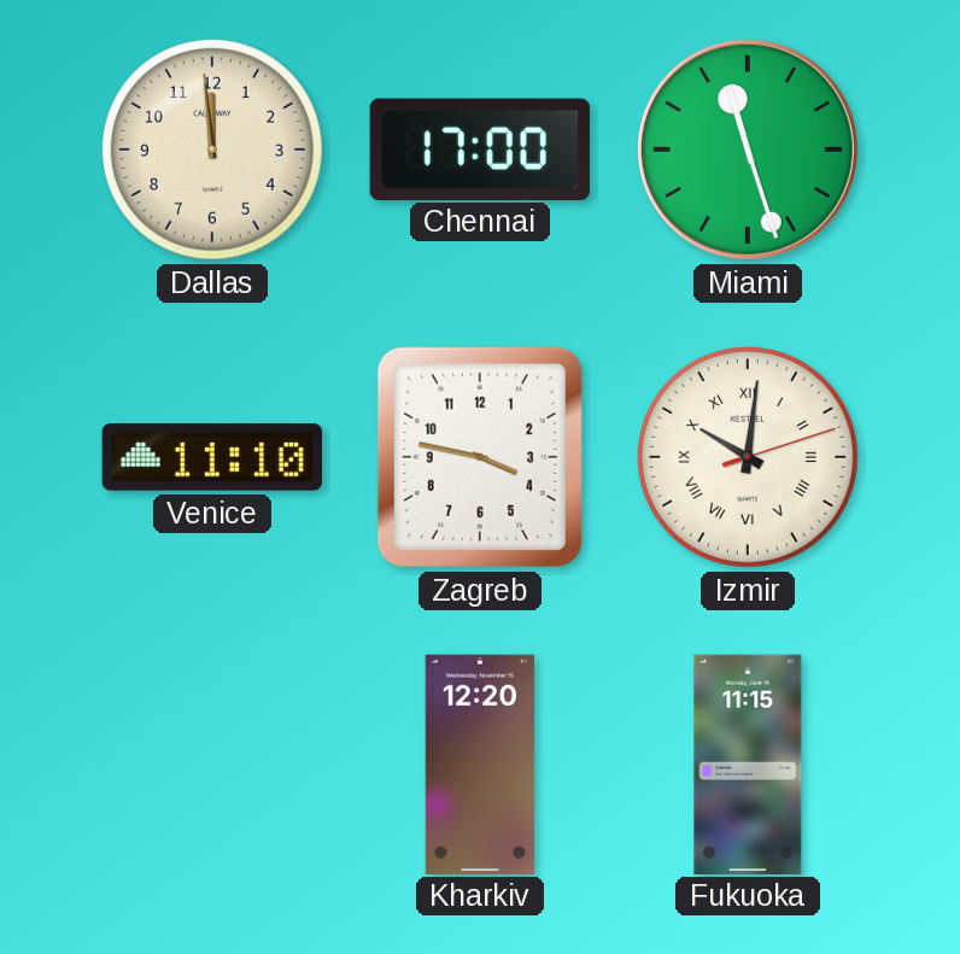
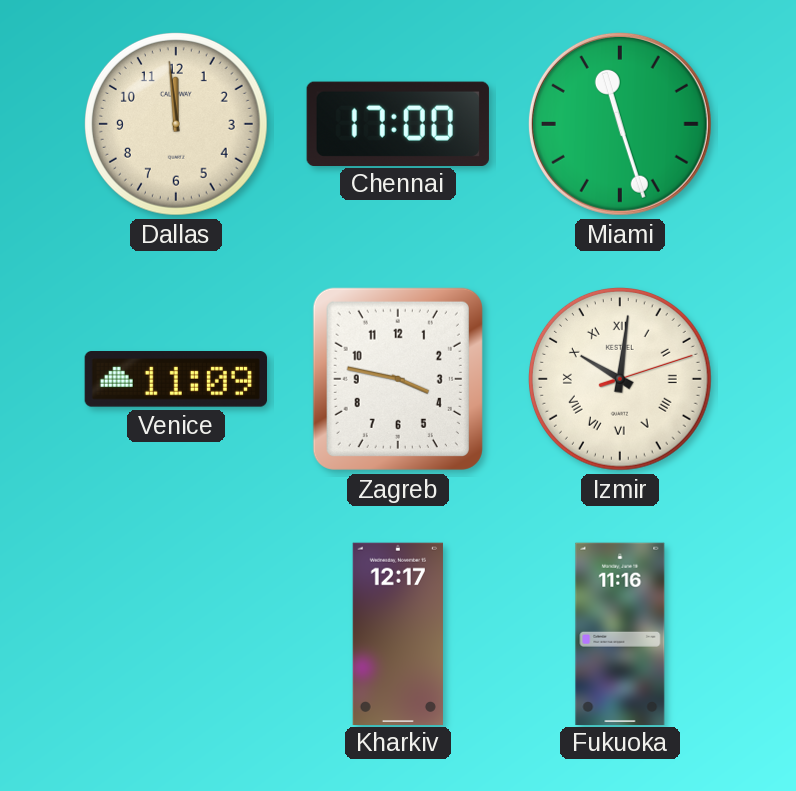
Venice: 11:10 -> 11:09
Kharkiv: 12:20 -> 12:17
Fukuoka: 11:15 -> 11:16
